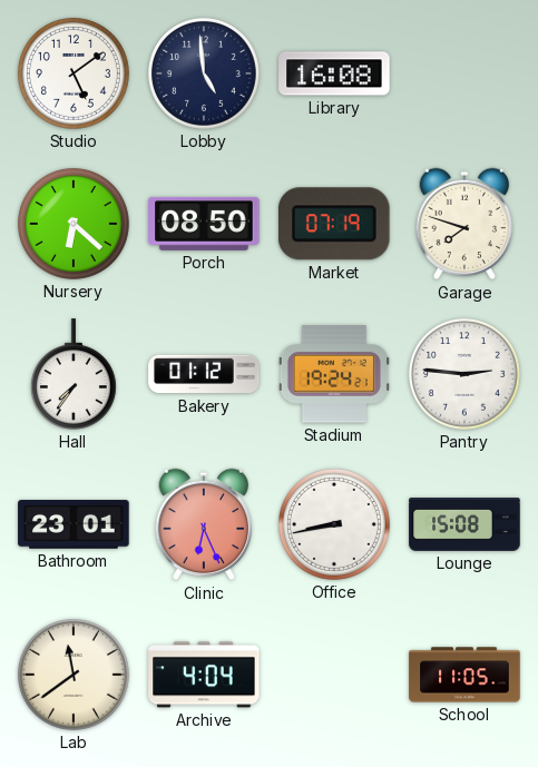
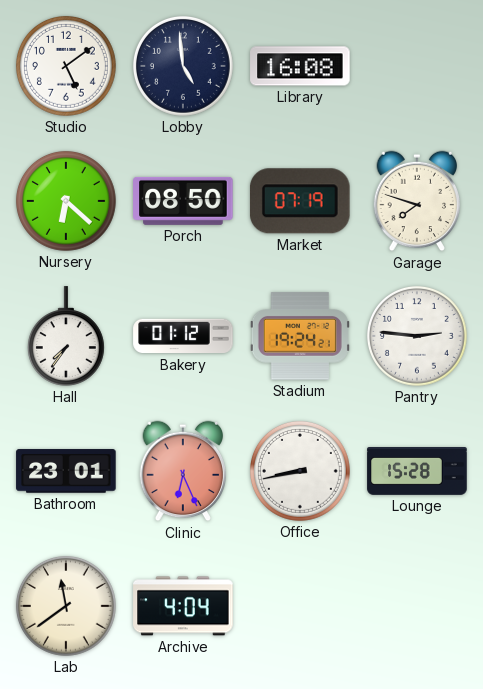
Lounge: 15:08 -> 15:28
School: 11:05 -> none
